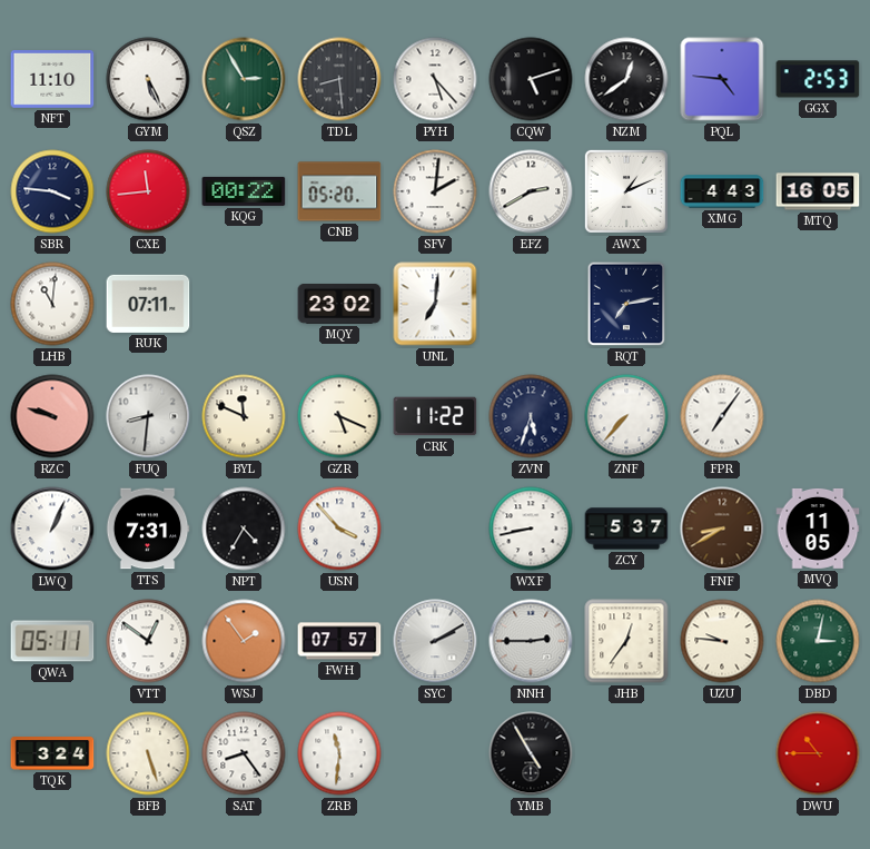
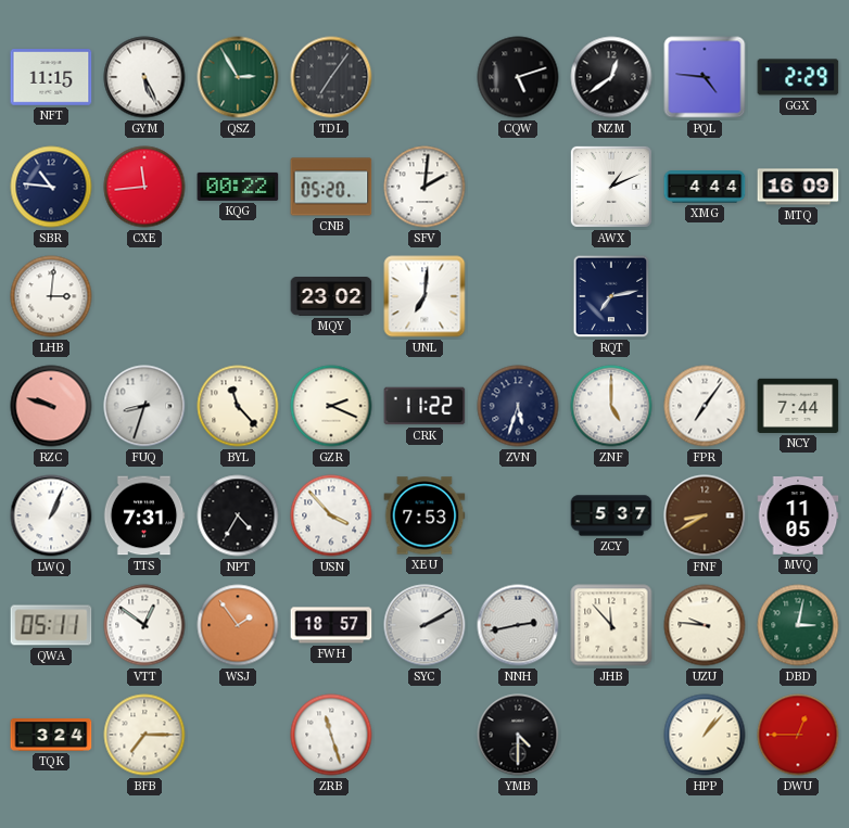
NFT: 11:10 -> 11:15
TDL: 8:29 -> 7:06
PYH: 5:23 -> none
GGX: 2:53 -> 2:29
SBR: 3:46 -> 10:46
EFZ: 2:40 -> none
XMG: 4:43 -> 4:44
MTQ: 16:05 -> 16:09
LHB: 11:01 -> 3:01
RUK: 07:11 -> none
FUQ: 8:31 -> 8:33
BYL: 11:49 -> 11:23
GZR: 5:19 -> 2:19
ZNF: 7:37 -> 5:00
NCY: none -> 7:44
XEU: none -> 7:53
WXF: 8:43 -> none
FWH: 07:57 -> 18:57
NNH: 2:45 -> 2:43
JHB: 12:36 -> 11:53
BFB: 5:27 -> 7:15
SAT: 8:24 -> none
ZRB: 11:31 -> 11:27
YMB: 4:55 -> 4:30
HPP: none -> 1:07
DWU: 10:45 -> 12:45
